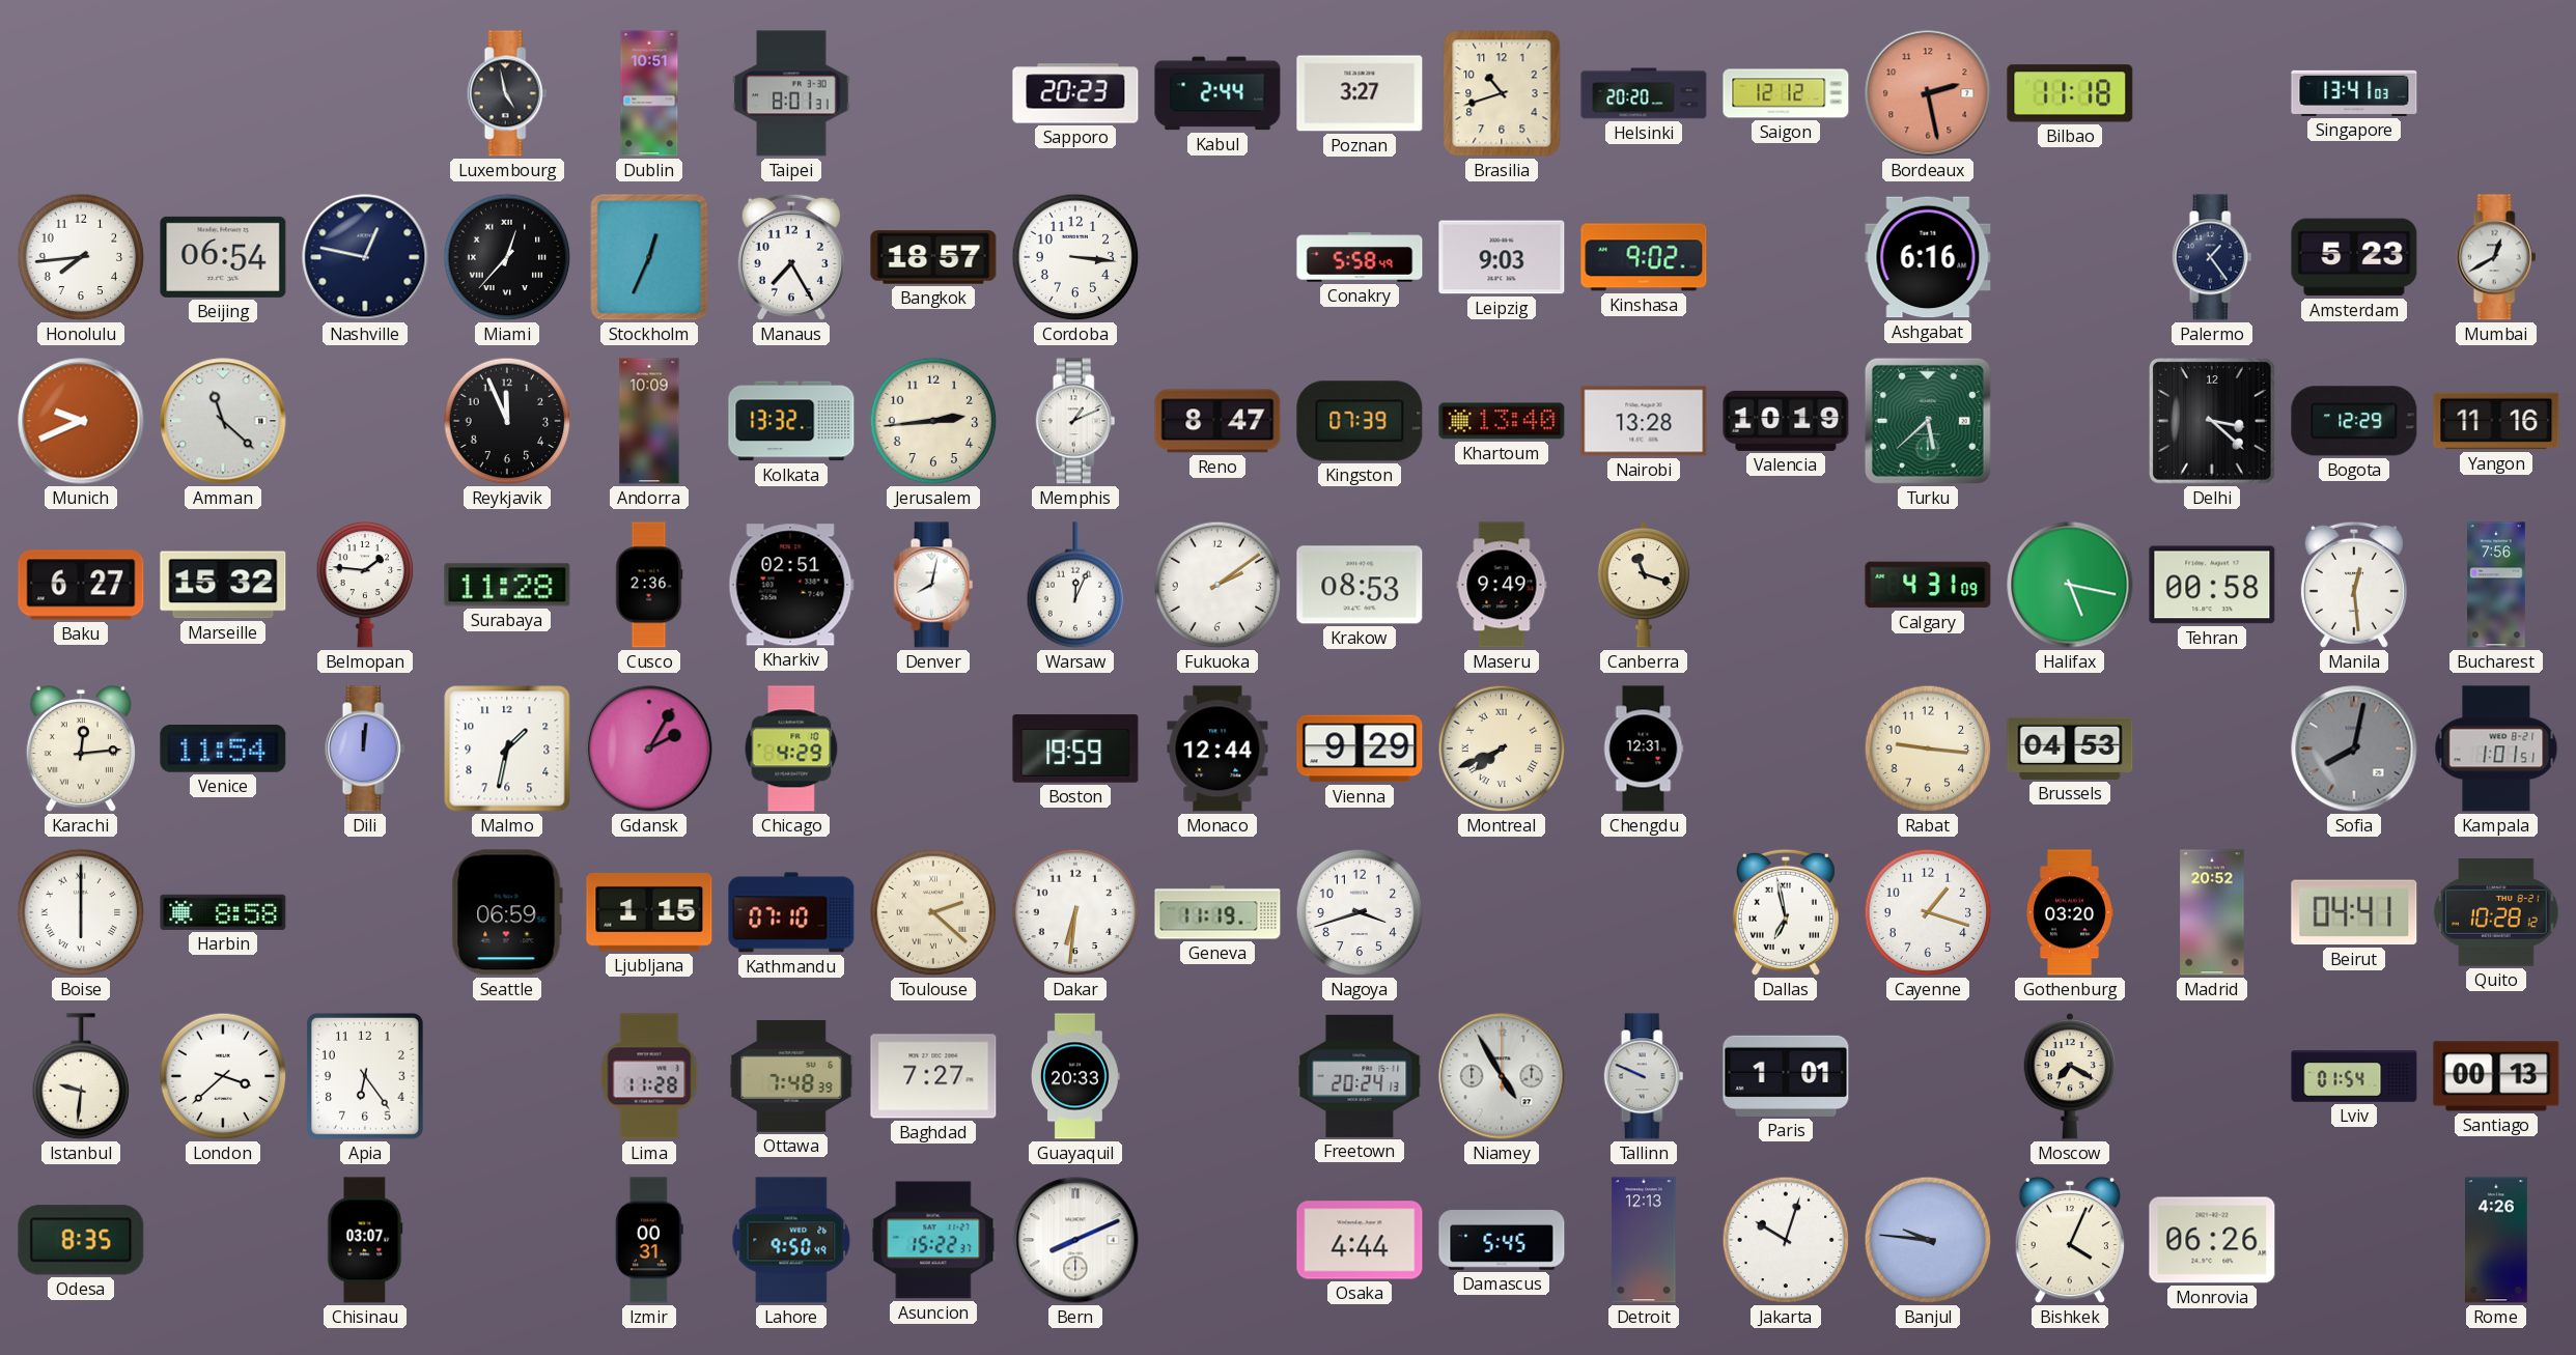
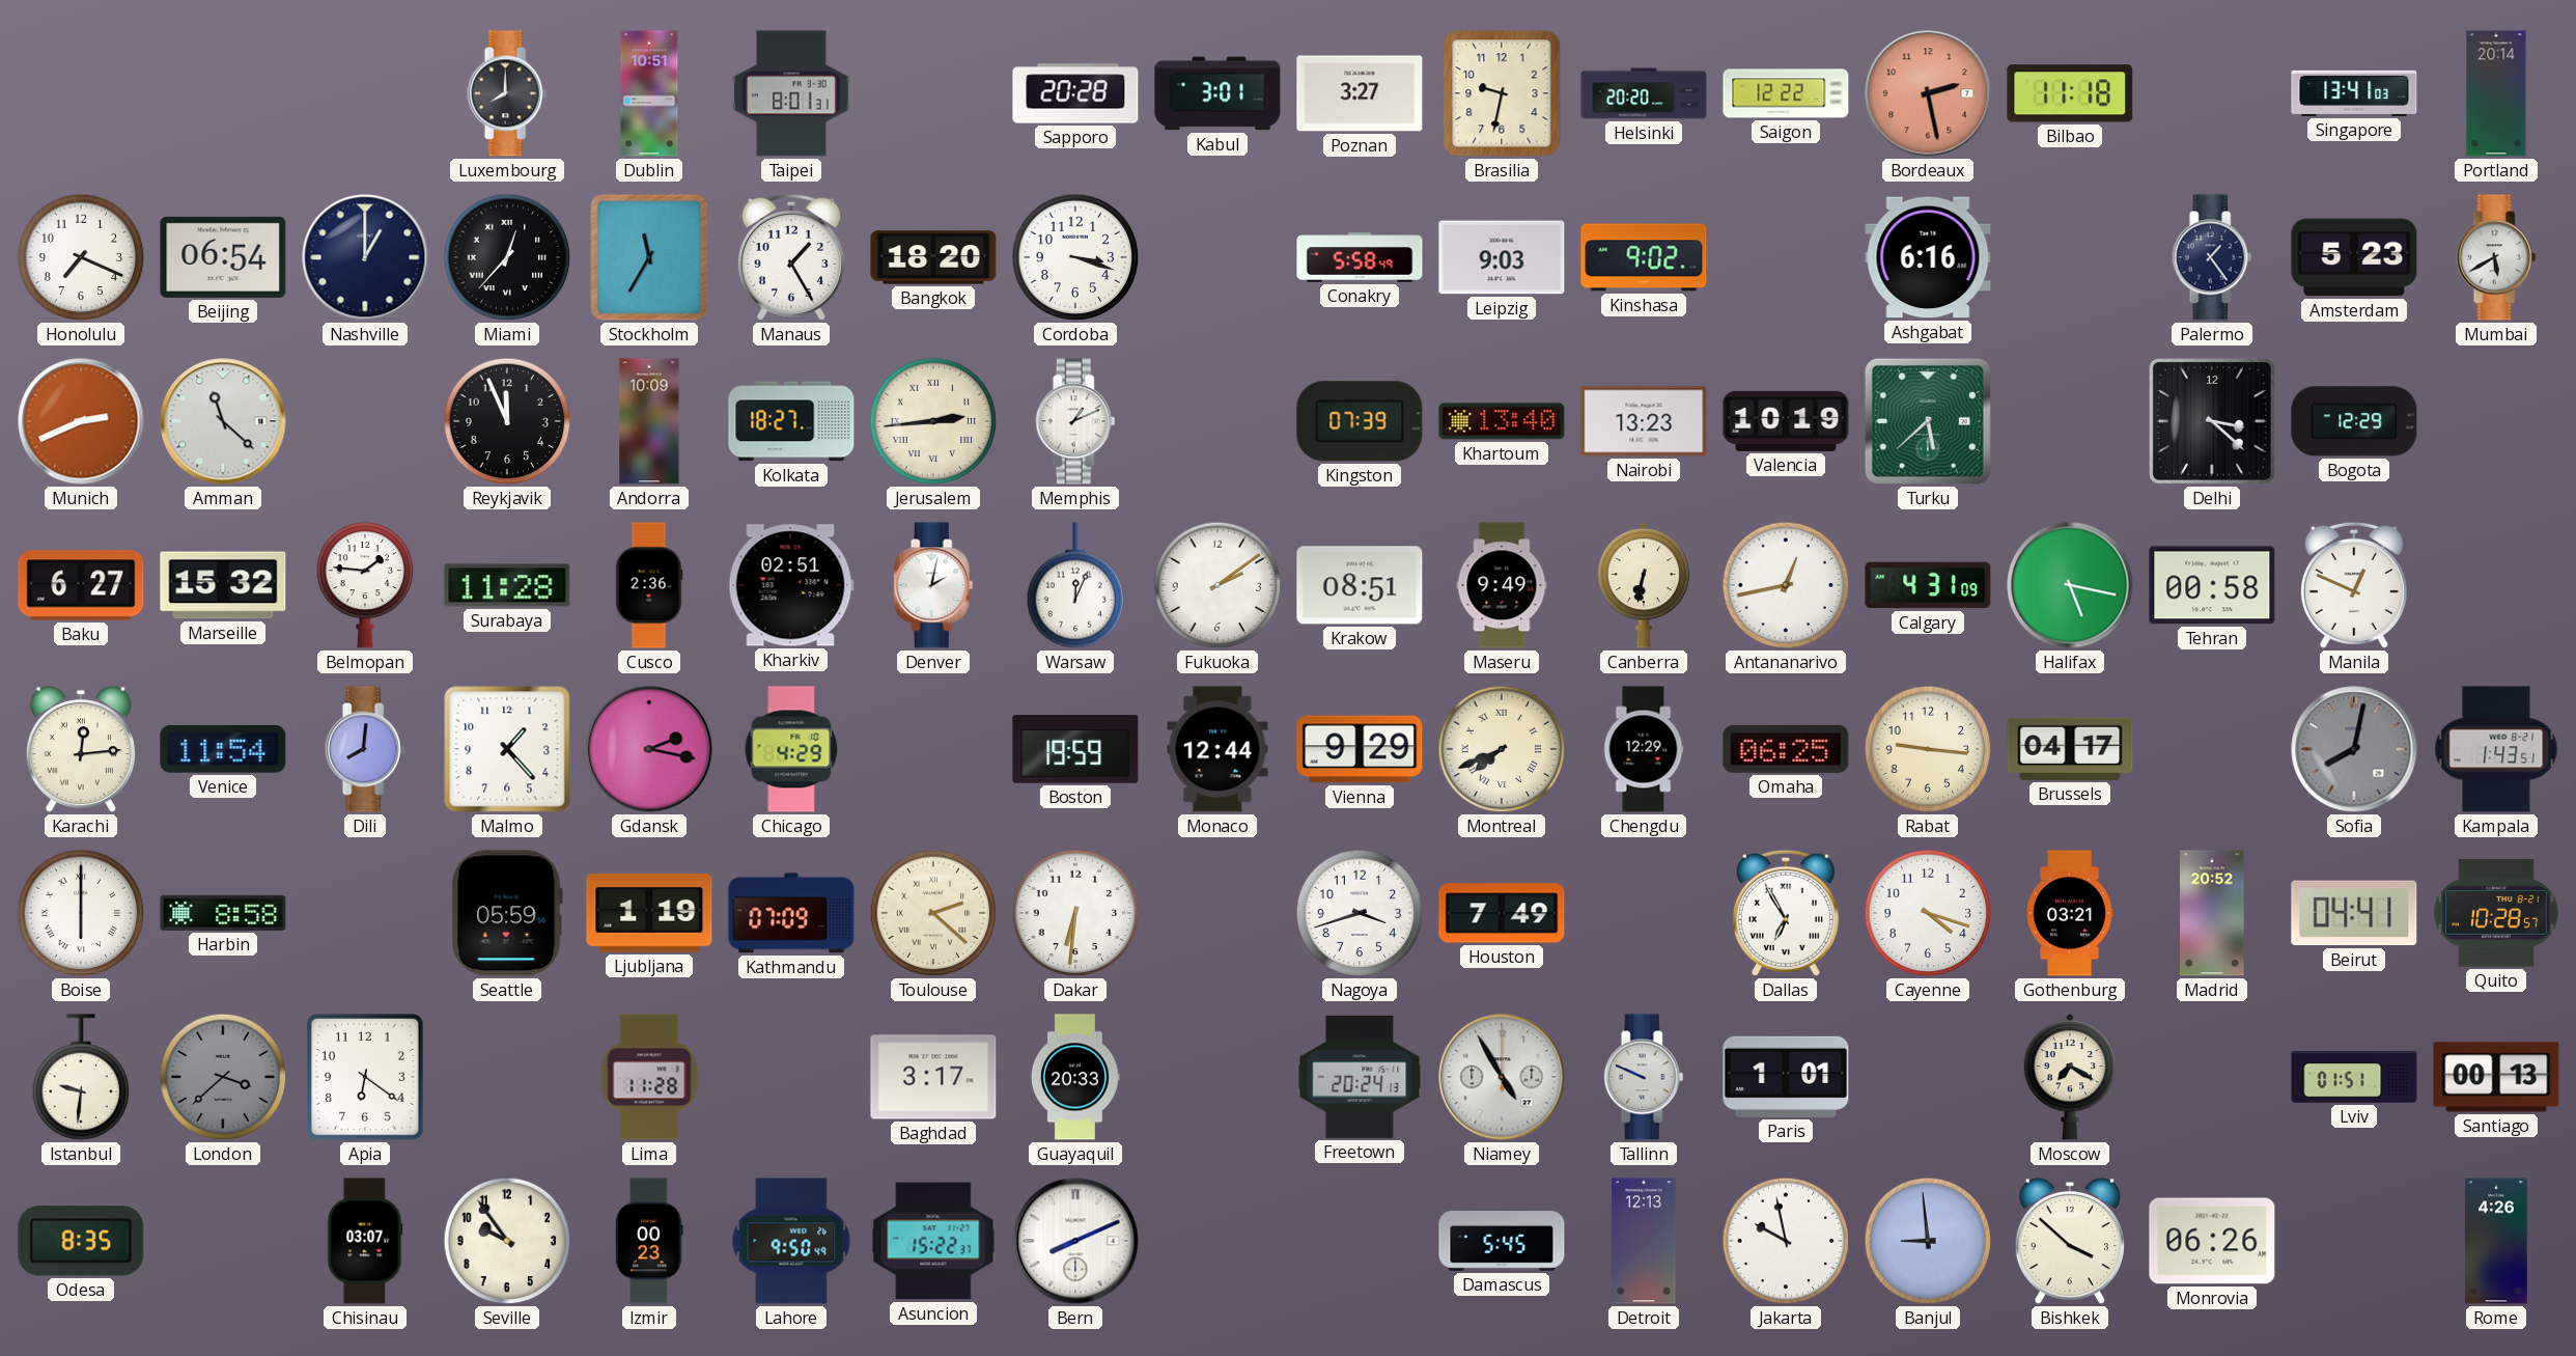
Luxembourg: 4:58 -> 8:00
Sapporo: 20:23 -> 20:28
Kabul: 2:44 -> 3:01
Brasilia: 10:42 -> 9:32
Saigon: 12:12 -> 12:22
Portland: none -> 20:14
Honolulu: 7:44 -> 7:19
Nashville: 12:47 -> 1:00
Stockholm: 12:34 -> 11:35
Manaus: 7:25 -> 1:25
Bangkok: 18:57 -> 18:20
Cordoba: 3:16 -> 3:18
Mumbai: 12:40 -> 5:40
Munich: 9:41 -> 2:41
Kolkata: 13:32 -> 18:27
Jerusalem numerals: Arabic -> Roman
Reno: 8:47 -> none
Nairobi: 13:28 -> 13:23
Yangon: 11:16 -> none
Denver: 8:02 -> 2:02
Krakow: 08:53 -> 08:51
Canberra: 11:18 -> 6:32
Antananarivo: none -> 12:43
Manila: 12:29 -> 12:49
Bucharest: 7:56 -> none
Dili: 12:01 -> 8:01
Malmo: 1:32 -> 1:23
Gdansk: 2:05 -> 2:17
Chengdu: 12:31 -> 12:29
Omaha: none -> 06:25
Brussels: 04:53 -> 04:17
Kampala: 1:01 -> 1:43
Seattle: 06:59 -> 05:59
Ljubljana: 1:15 -> 1:19
Kathmandu: 07:10 -> 07:09
Geneva: 11:19 -> none
Houston: none -> 7:49
Dallas: 6:58 -> 6:55
Cayenne: 1:18 -> 4:18
Gothenburg: 03:20 -> 03:21
Quito: 10:28:12 -> 10:28:57
London dial: white -> grey
Apia: 6:24 -> 6:21
Ottawa: 7:48 -> none
Baghdad: 7:27 -> 3:17
Lviv: 01:54 -> 01:51
Seville: none -> 9:54
Izmir: 00:31 -> 00:23
Osaka: 4:44 -> none
Jakarta: 10:03 -> 9:58
Banjul: 9:46 -> 8:59
Bishkek: 4:04 -> 3:52
